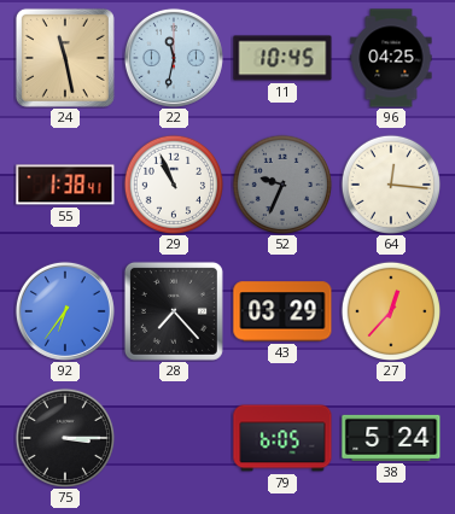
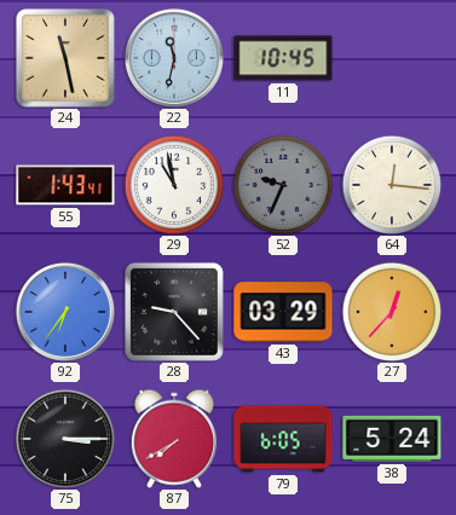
96: 04:25 -> none
55: 1:38 -> 1:43
29: 10:56 -> 10:58
28: 7:23 -> 9:23
87: none -> 7:40
